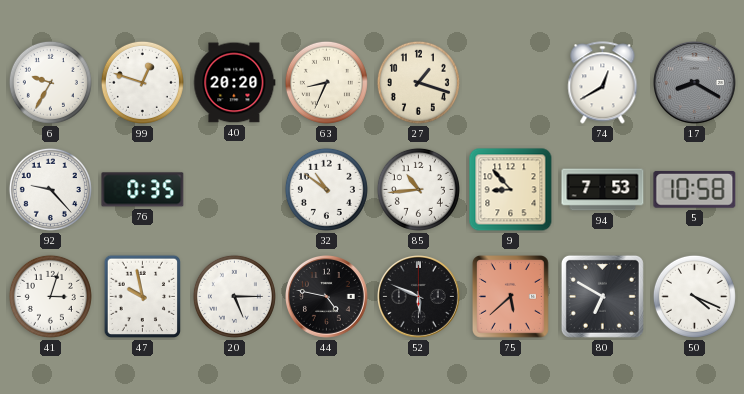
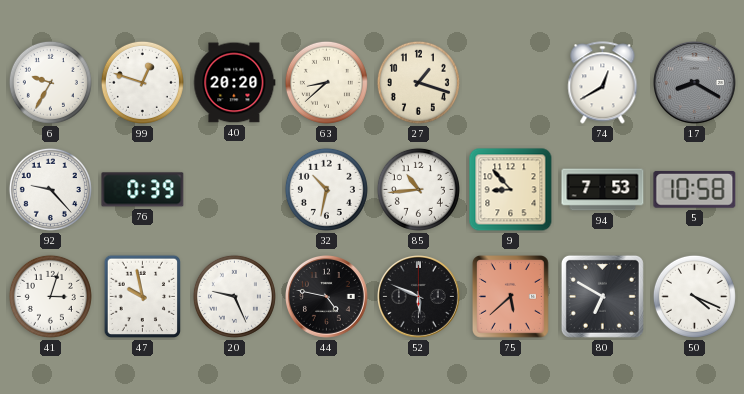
63: 8:34 -> 8:38
76: 0:35 -> 0:39
32: 10:51 -> 10:32
20: 5:15 -> 9:26
